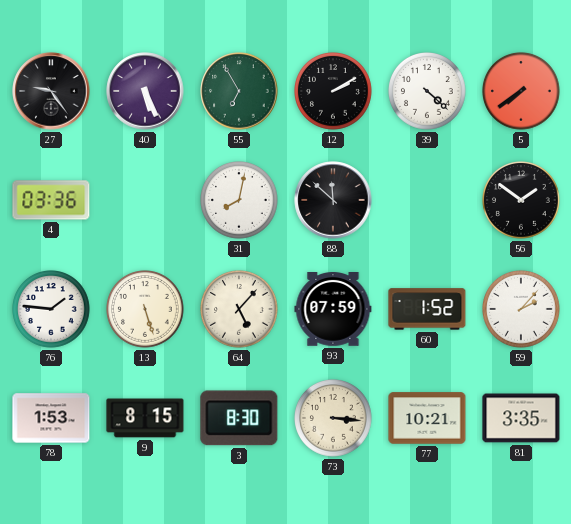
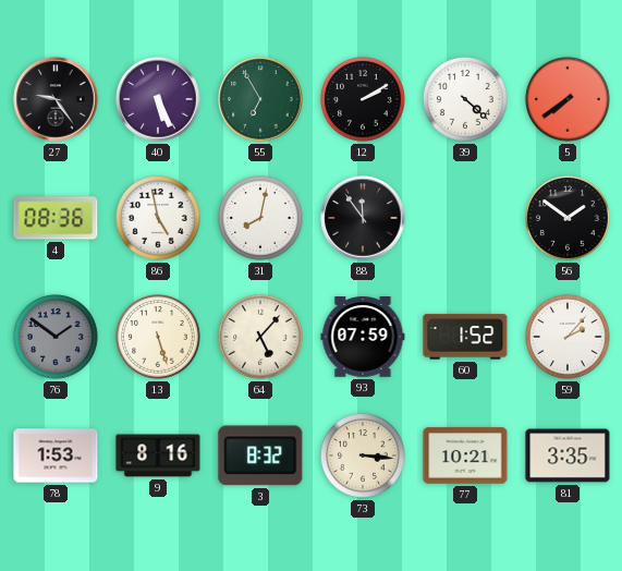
4: 03:36 -> 08:36
86: none -> 4:58
88: 11:52 -> 11:54
76: 1:46 -> 1:51
76 dial: white -> grey
9: 8:15 -> 8:16
3: 8:30 -> 8:32
